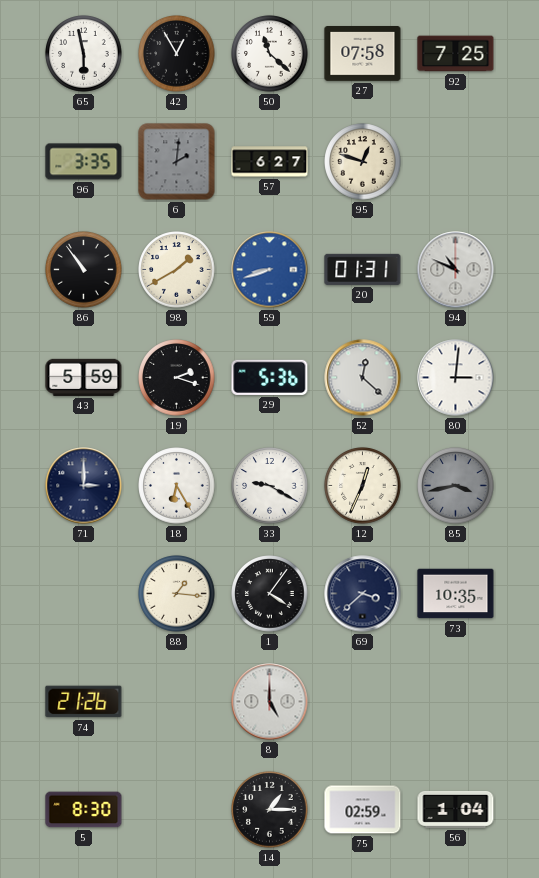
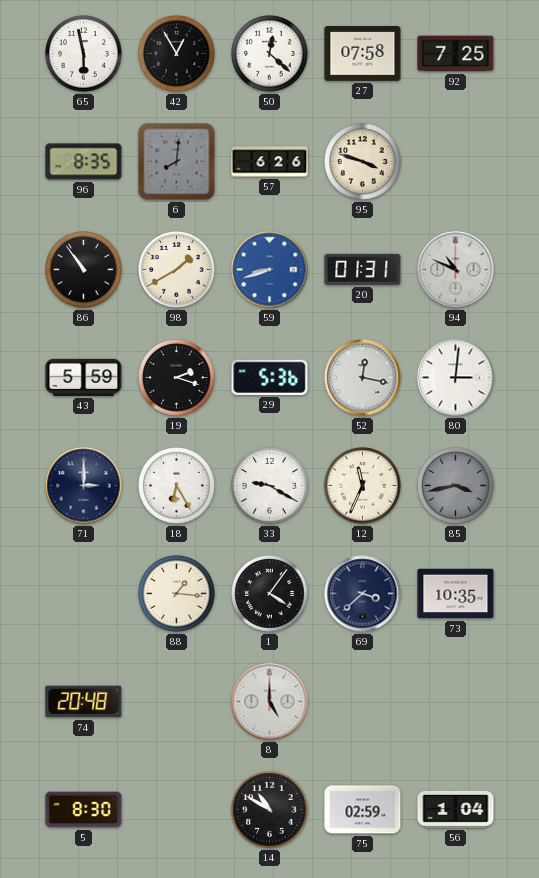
50: 11:22 -> 12:22
96: 3:35 -> 8:35
6: 2:01 -> 8:01
57: 6:27 -> 6:26
95: 12:48 -> 3:48
52: 12:22 -> 12:17
12: 12:34 -> 11:34
74: 21:26 -> 20:48
14: 1:15 -> 10:50
